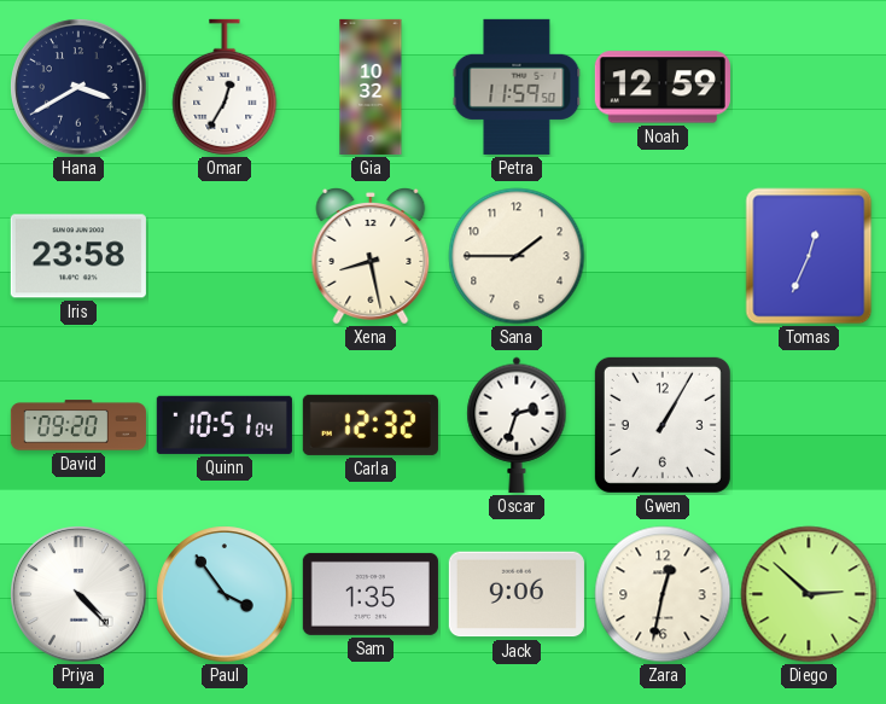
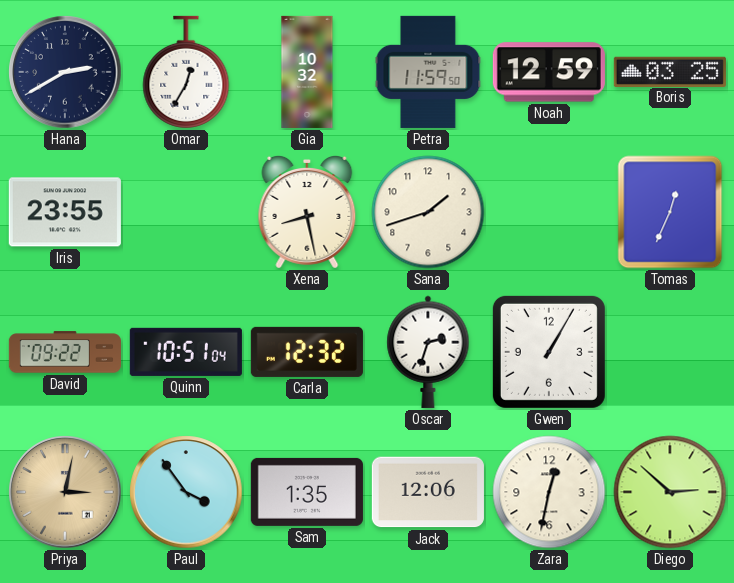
Hana: 3:40 -> 2:40
Boris: none -> 03:25
Iris: 23:58 -> 23:55
Sana: 1:45 -> 1:42
David: 09:20 -> 09:22
Priya: 4:23 -> 3:02
Priya dial: white -> champagne
Jack: 9:06 -> 12:06
